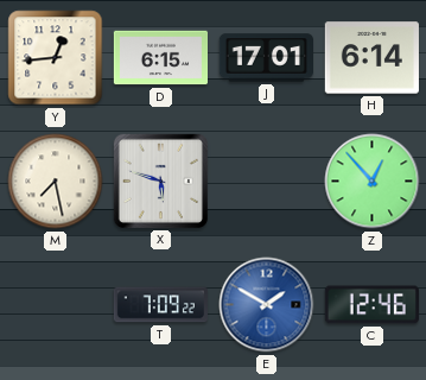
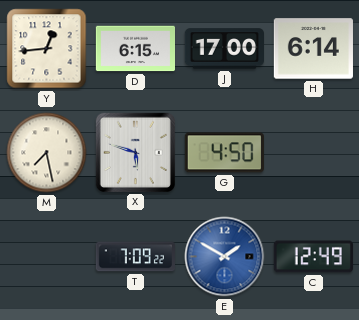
J: 17:01 -> 17:00
G: none -> 4:50
Z: 12:53 -> none
C: 12:46 -> 12:49
